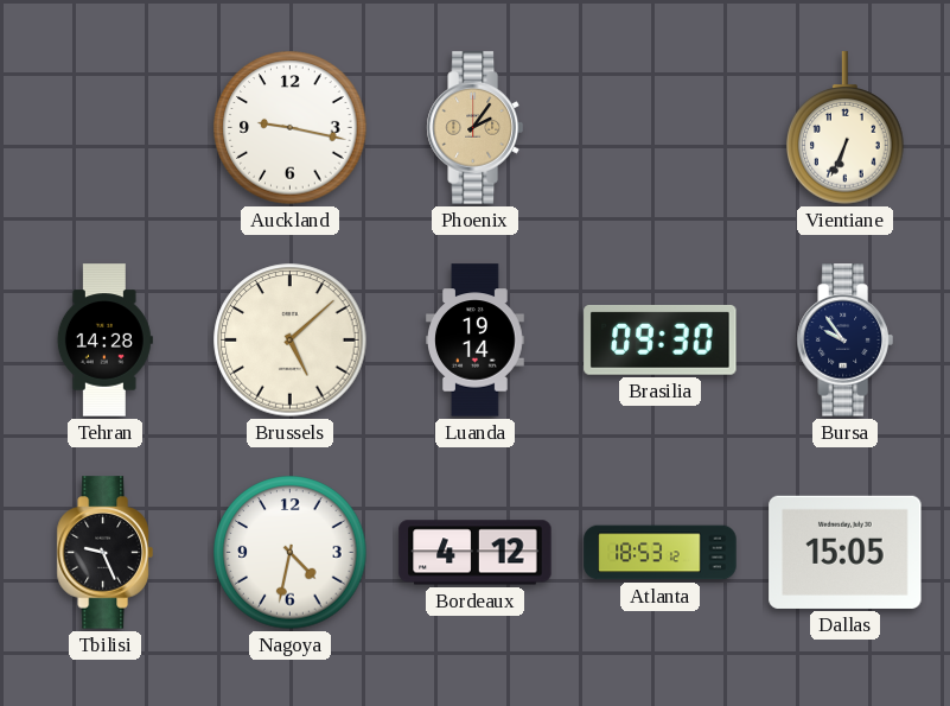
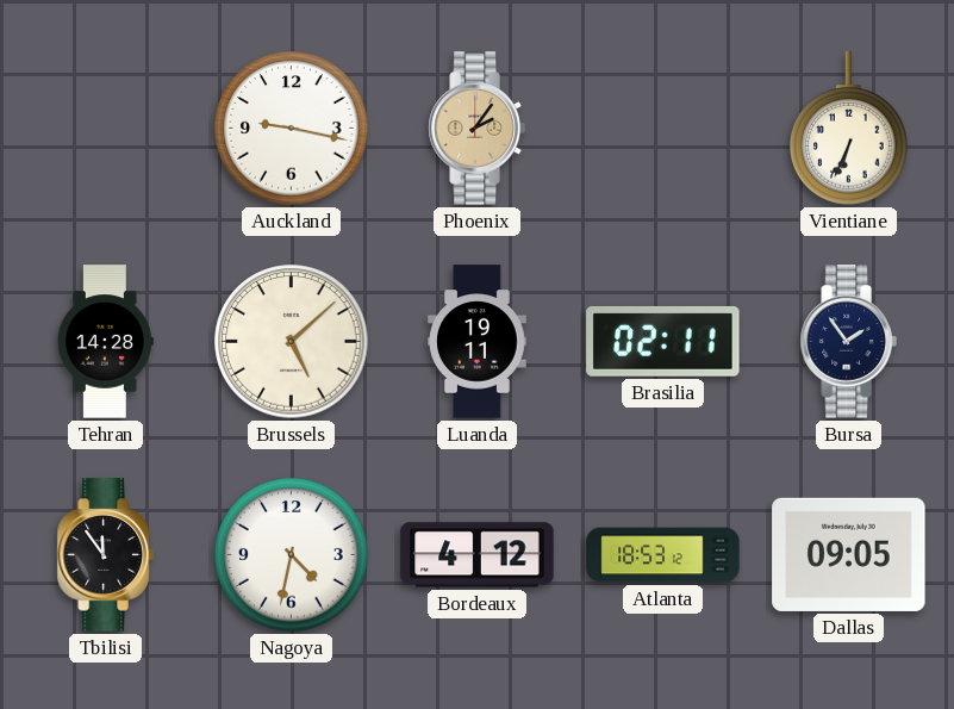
Luanda: 19:14 -> 19:11
Brasilia: 09:30 -> 02:11
Bursa: 9:54 -> 1:54
Tbilisi: 9:26 -> 11:54
Dallas: 15:05 -> 09:05
